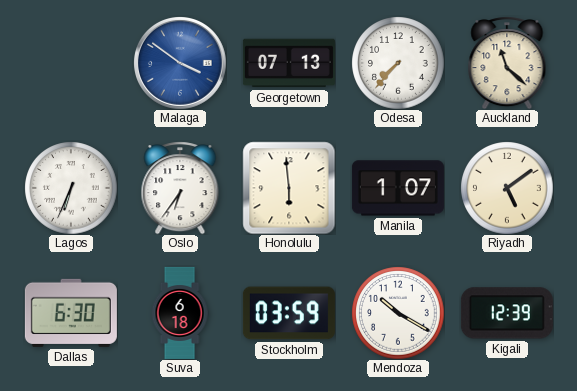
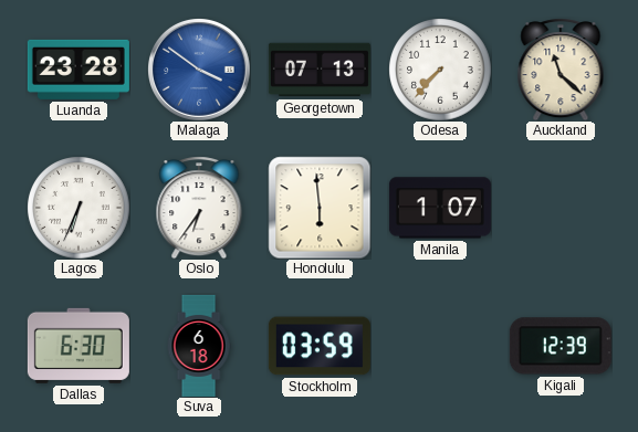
Luanda: none -> 23:28
Riyadh: 5:09 -> none
Mendoza: 10:20 -> none
